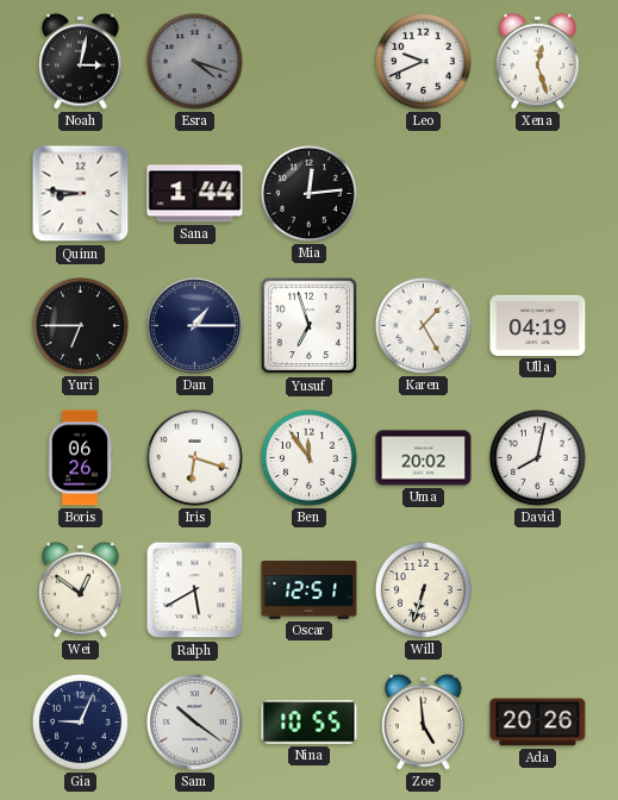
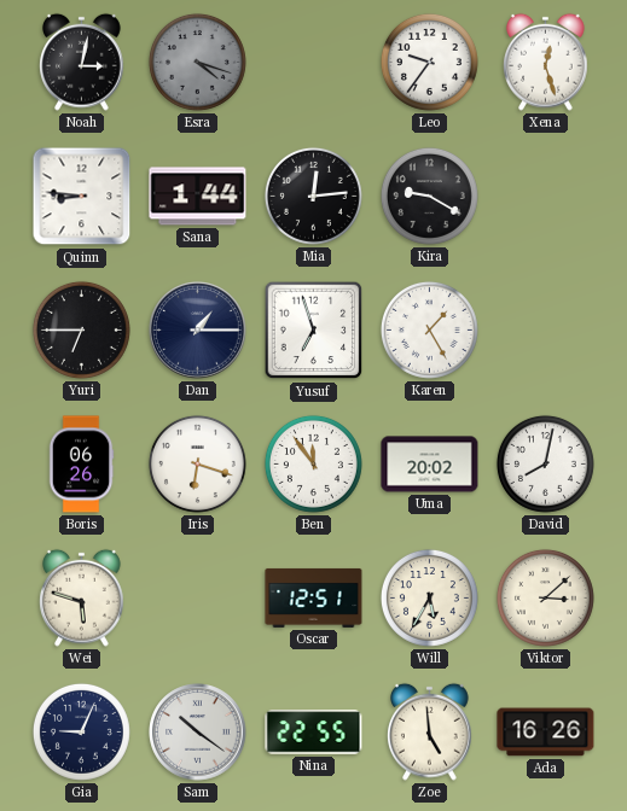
Leo: 9:41 -> 9:36
Kira: none -> 9:20
Ulla: 04:19 -> none
Wei: 12:51 -> 5:48
Ralph: 5:40 -> none
Will: 6:33 -> 5:35
Viktor: none -> 3:08
Nina: 10:55 -> 22:55
Ada: 20:26 -> 16:26
